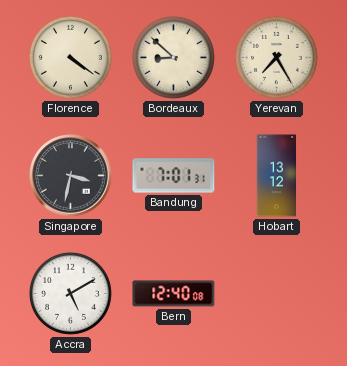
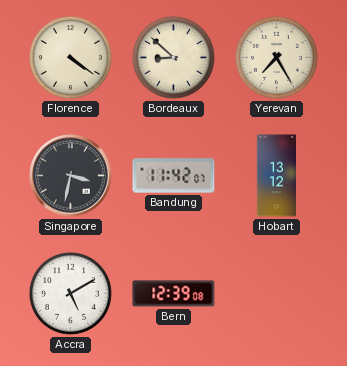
Bandung: 7:01 -> 11:42
Bern: 12:40 -> 12:39
